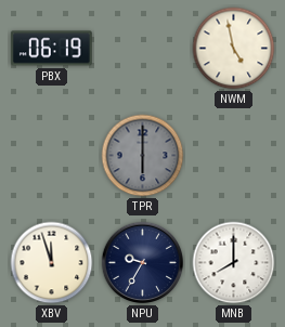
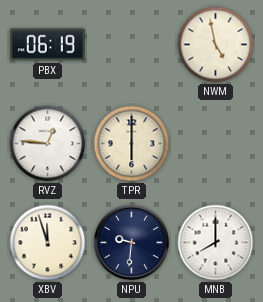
RVZ: none -> 12:46
TPR dial: grey -> cream
NPU: 9:35 -> 9:31
